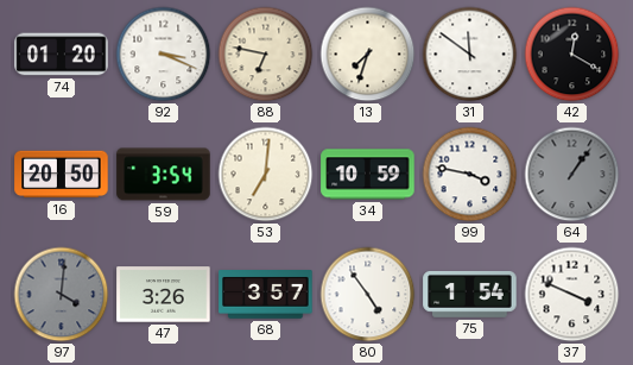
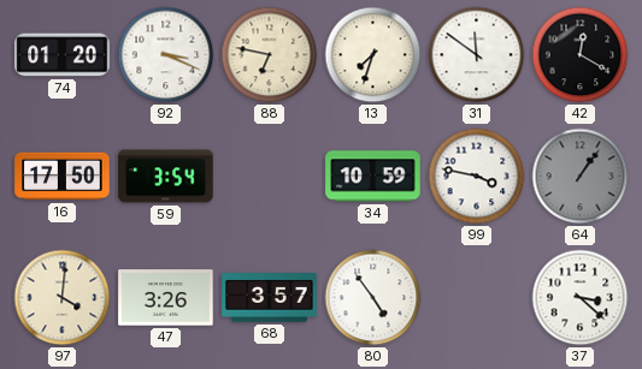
16: 20:50 -> 17:50
53: 7:01 -> none
97 dial: grey -> cream
75: 1:54 -> none
37: 3:49 -> 3:22
